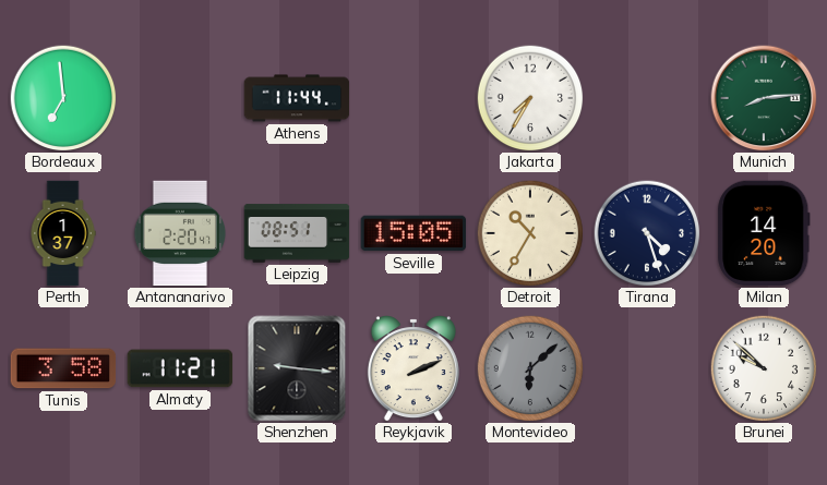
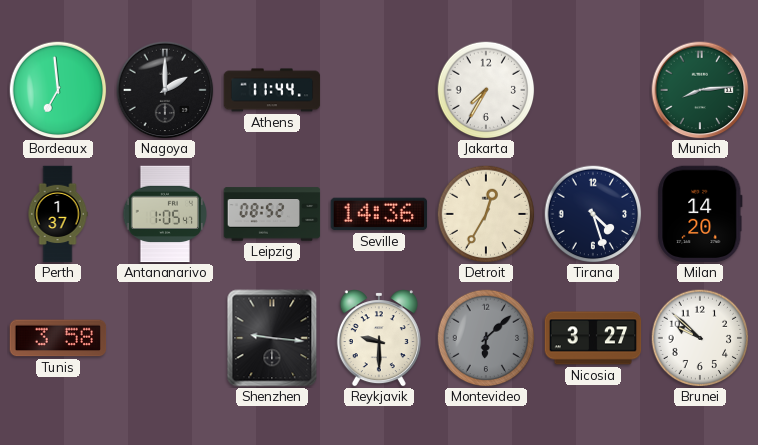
Nagoya: none -> 2:00
Antananarivo: 2:20 -> 1:05
Leipzig: 08:51 -> 08:52
Seville: 15:05 -> 14:36
Detroit: 10:35 -> 12:35
Almaty: 11:21 -> none
Reykjavik: 2:11 -> 9:30
Nicosia: none -> 3:27
